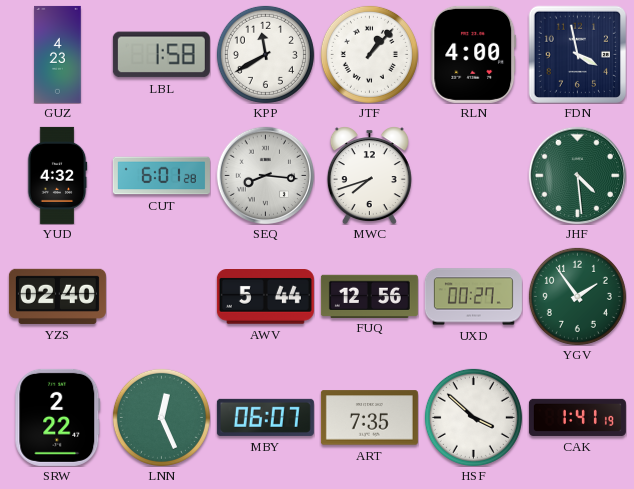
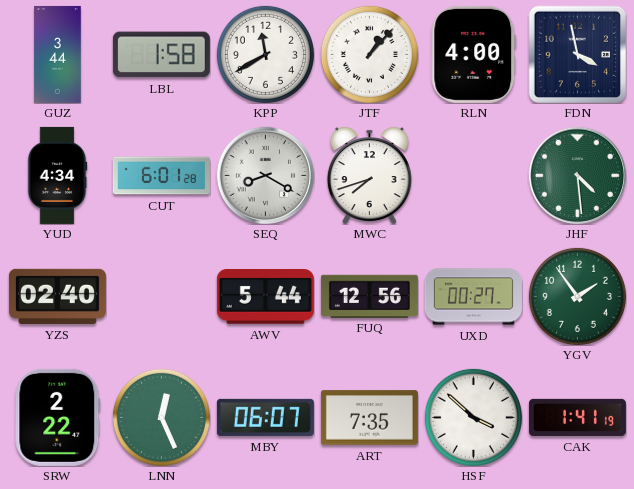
GUZ: 4:23 -> 3:44
YUD: 4:32 -> 4:34
SEQ: 8:16 -> 8:20
